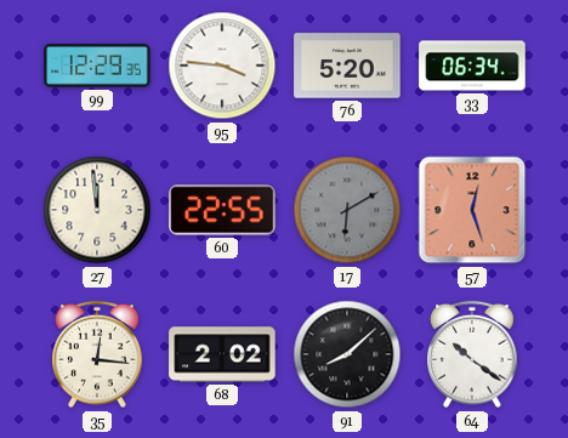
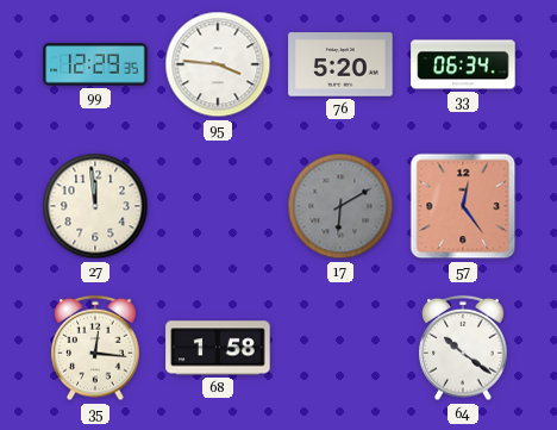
60: 22:55 -> none
57: 12:27 -> 12:24
68: 2:02 -> 1:58
91: 8:08 -> none
